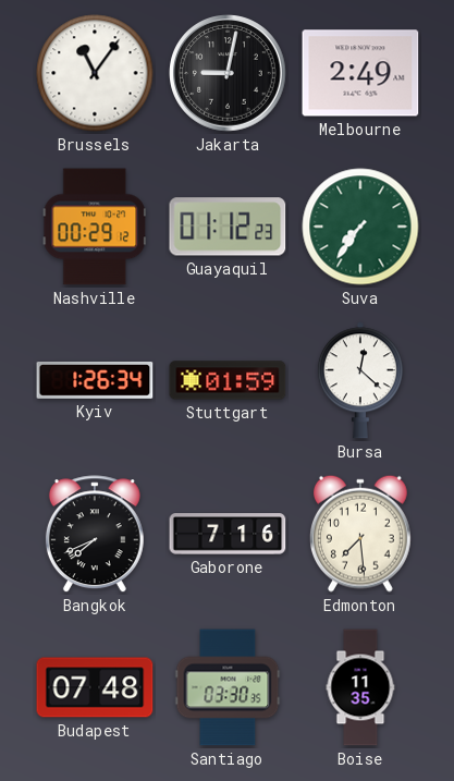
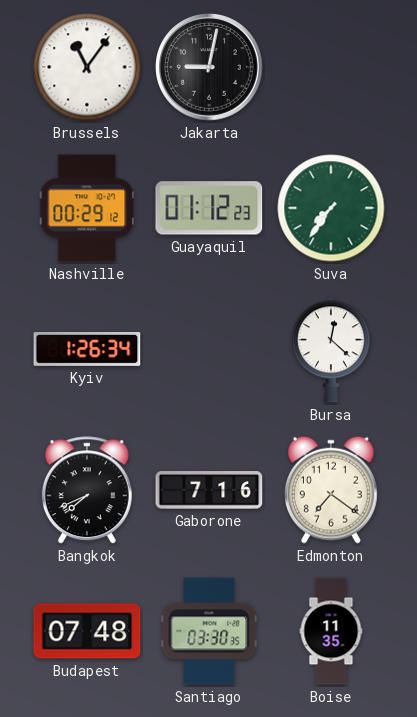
Melbourne: 2:49 -> none
Stuttgart: 01:59 -> none
Edmonton: 7:29 -> 7:21
